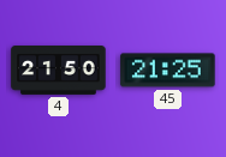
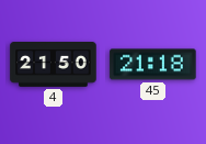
45: 21:25 -> 21:18
